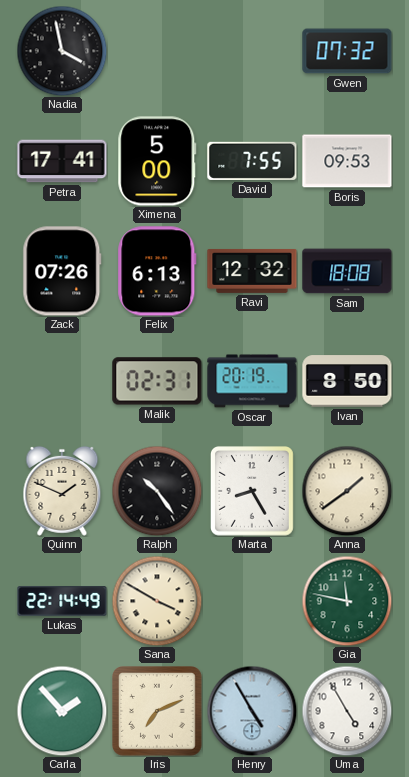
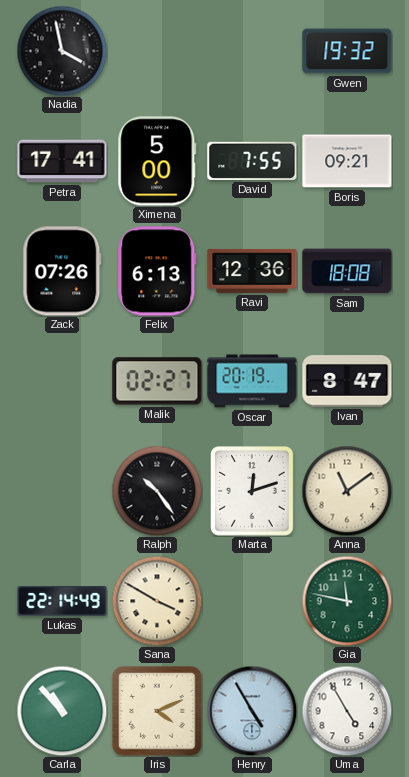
Gwen: 07:32 -> 19:32
Boris: 09:53 -> 09:21
Ravi: 12:32 -> 12:36
Malik: 02:31 -> 02:27
Ivan: 8:50 -> 8:47
Quinn: 1:49 -> none
Marta: 8:25 -> 12:12
Anna: 1:39 -> 11:09
Carla: 1:53 -> 10:53
Iris: 7:11 -> 4:11
